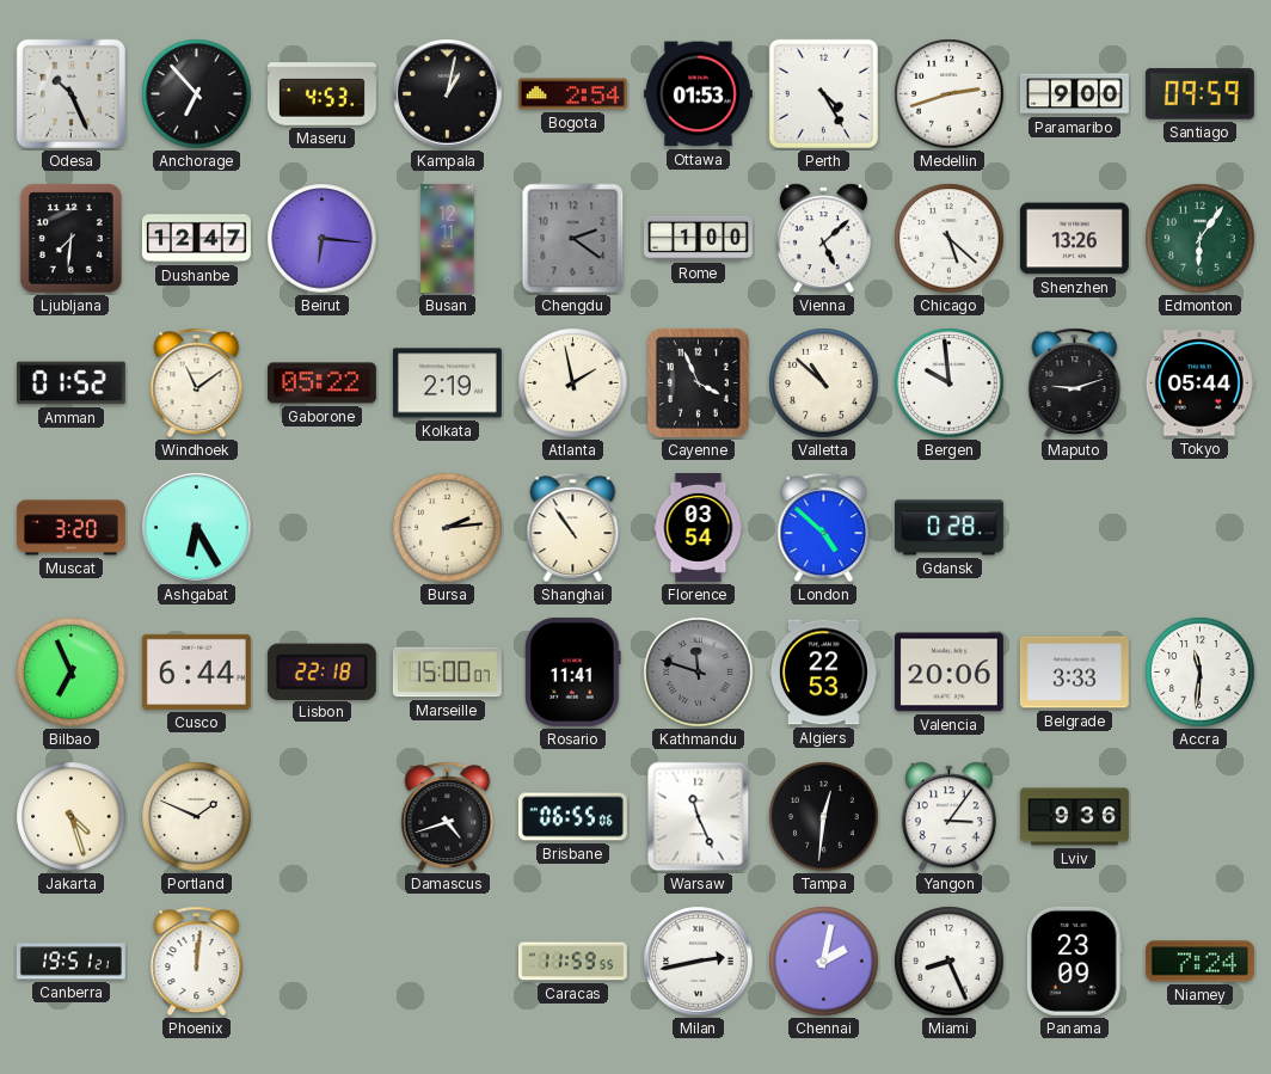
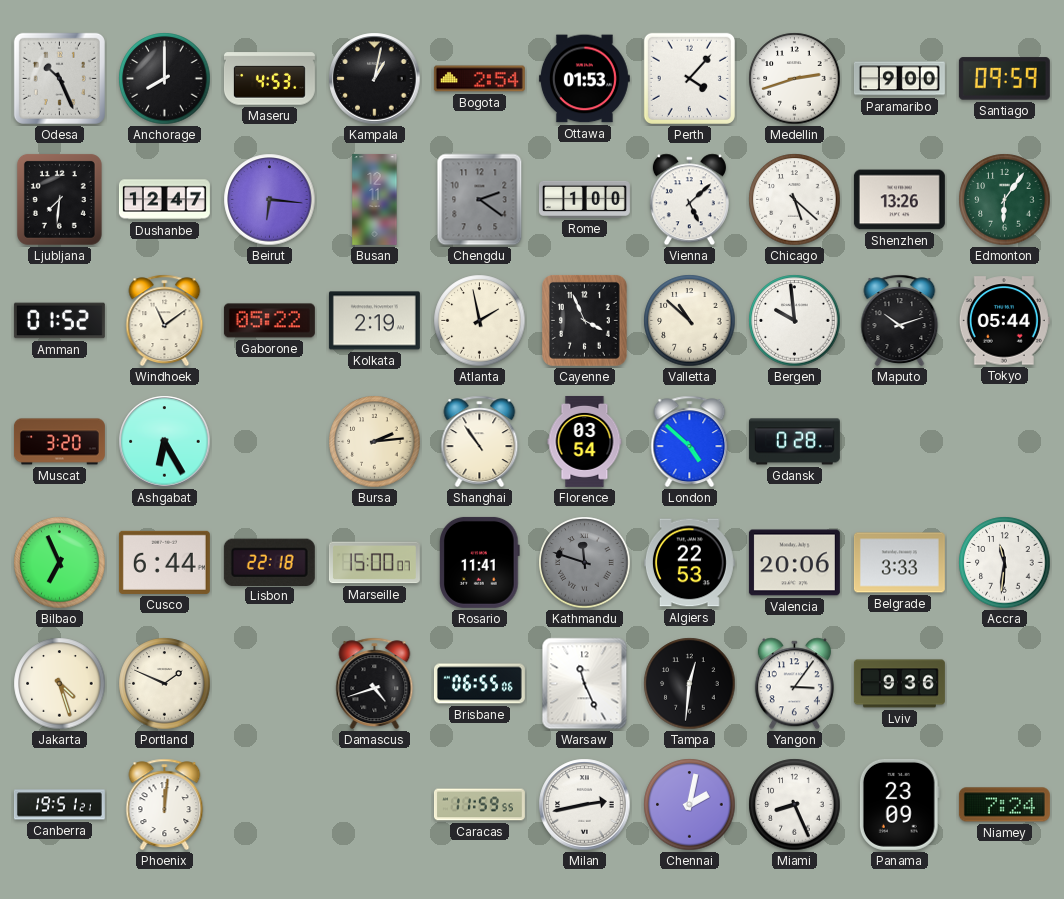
Anchorage: 6:53 -> 8:00
Perth: 4:25 -> 4:07
Maputo: 9:12 -> 10:12
